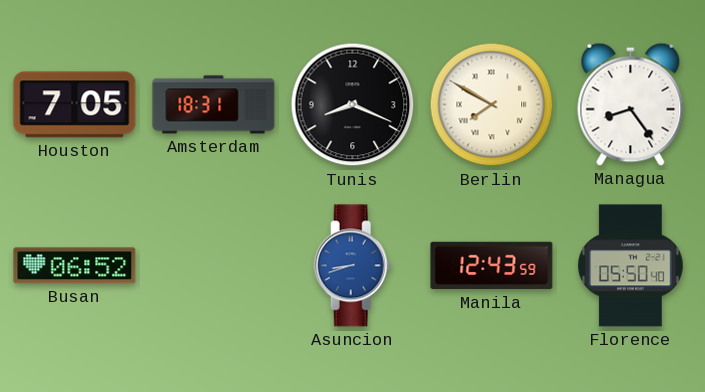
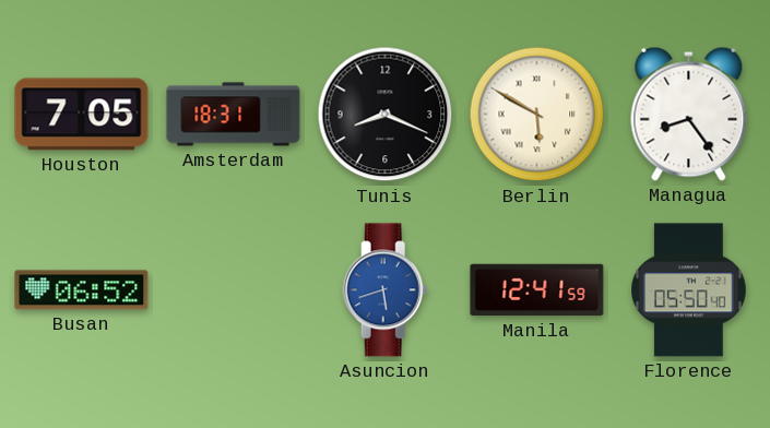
Berlin: 7:50 -> 5:50
Asuncion: 8:42 -> 5:42
Manila: 12:43 -> 12:41
